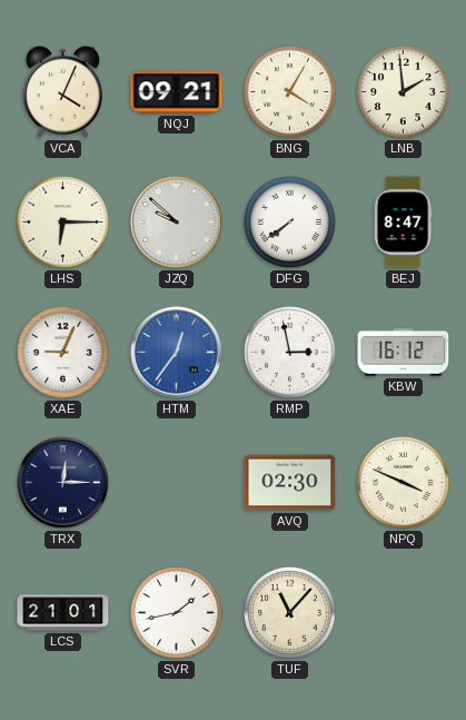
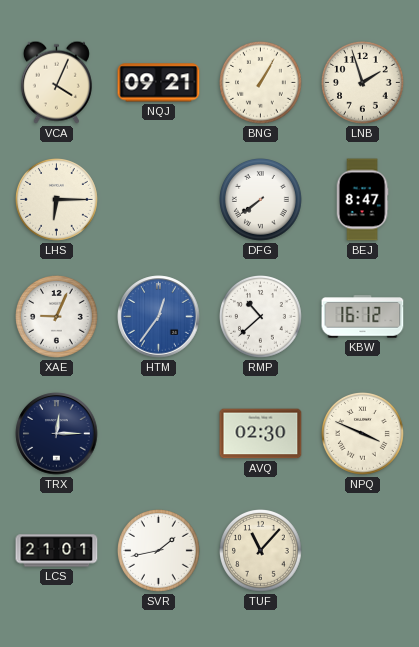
BNG: 4:05 -> 1:05
LNB: 1:59 -> 1:57
JZQ: 9:52 -> none
RMP: 2:58 -> 10:38
